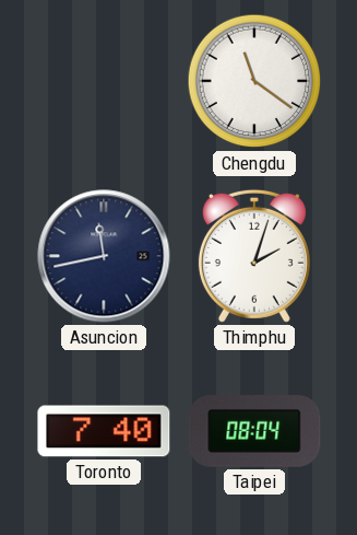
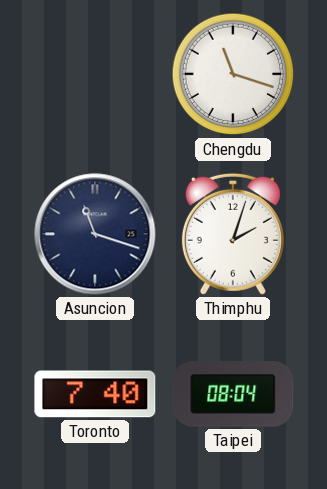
Chengdu: 11:21 -> 11:18
Asuncion: 11:43 -> 11:18
